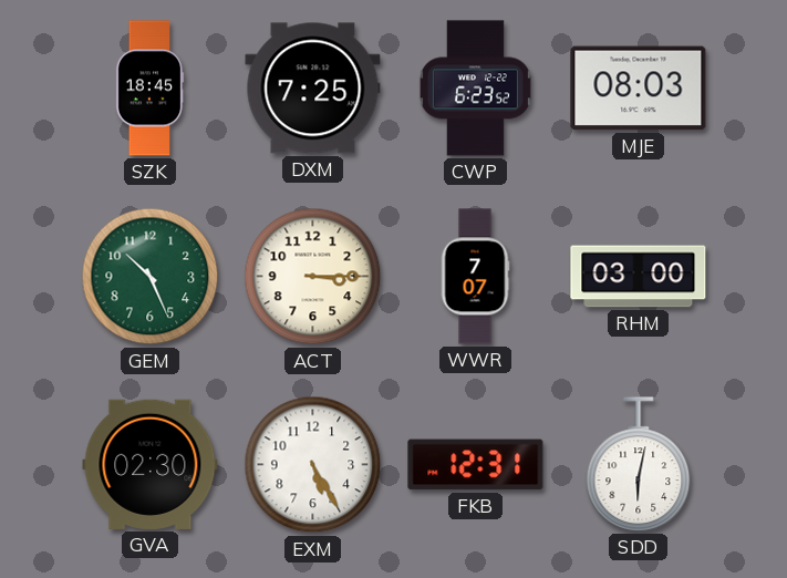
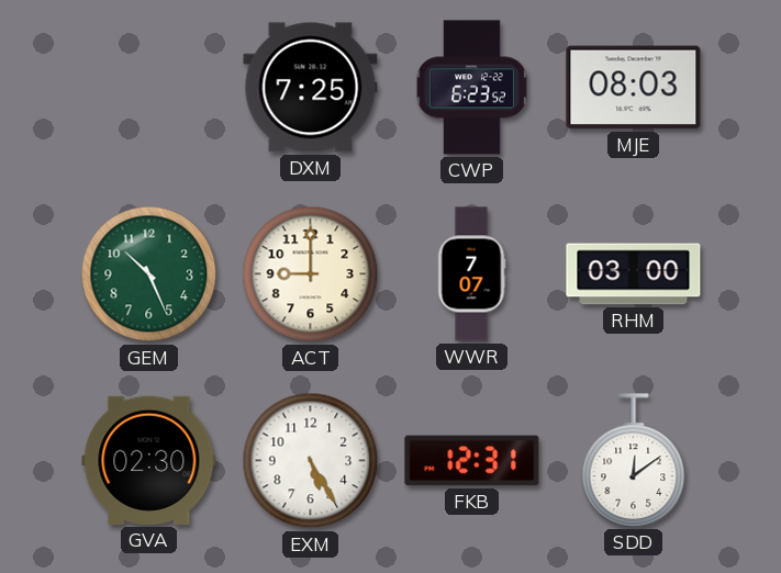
SZK: 18:45 -> none
ACT: 3:15 -> 9:00
SDD: 6:02 -> 12:09
